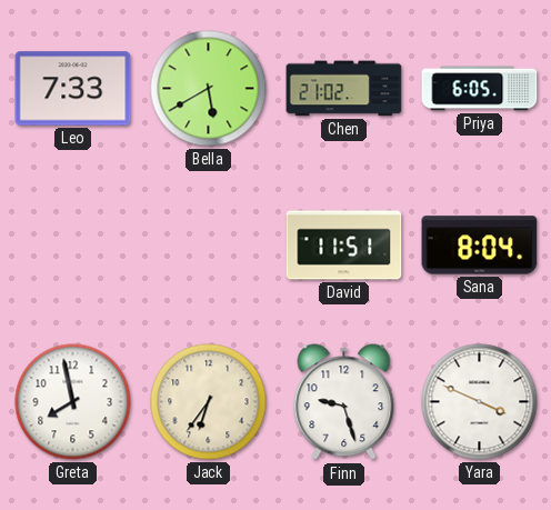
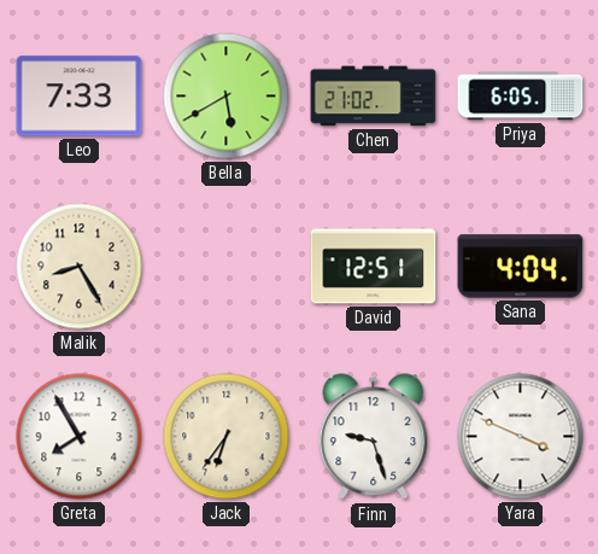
Malik: none -> 8:25
David: 11:51 -> 12:51
Sana: 8:04 -> 4:04
Greta: 7:58 -> 7:55
